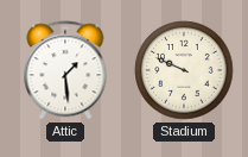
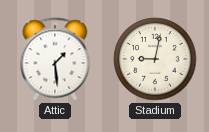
Stadium: 9:49 -> 9:02
